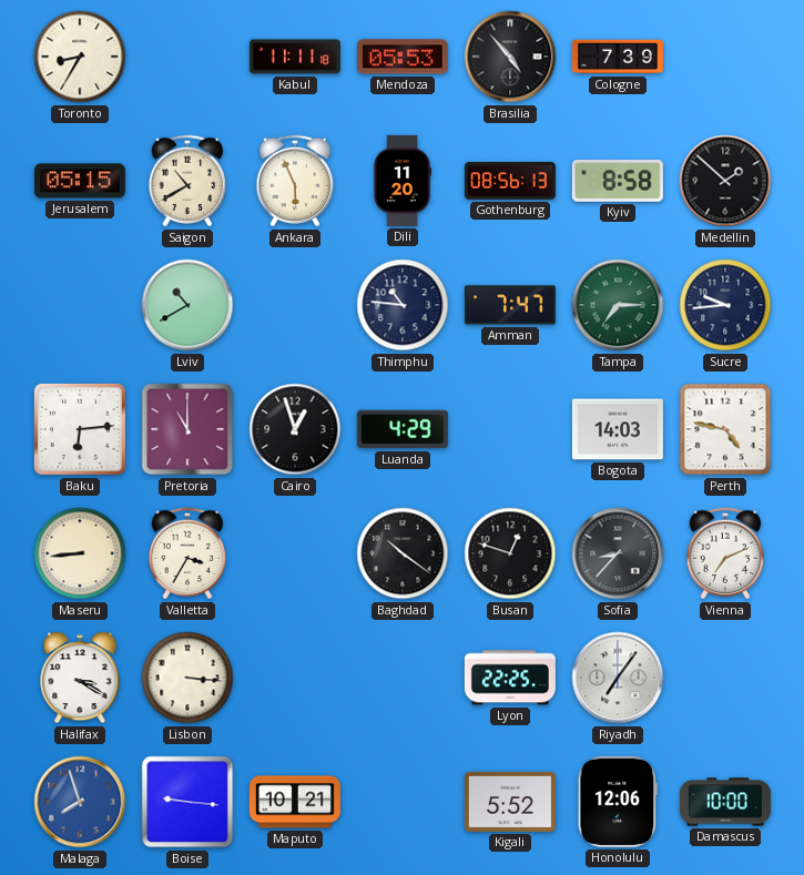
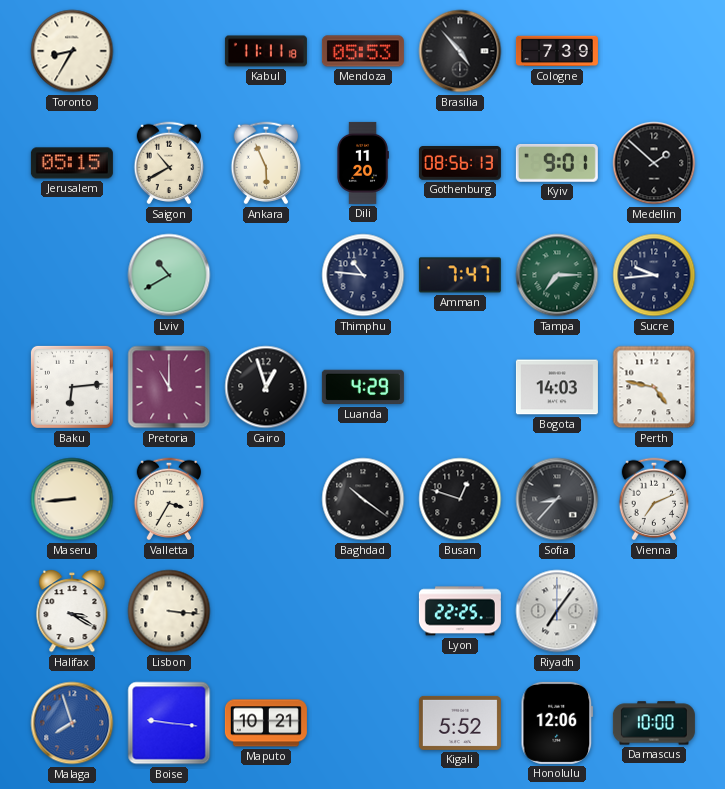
Kyiv: 8:58 -> 9:01
